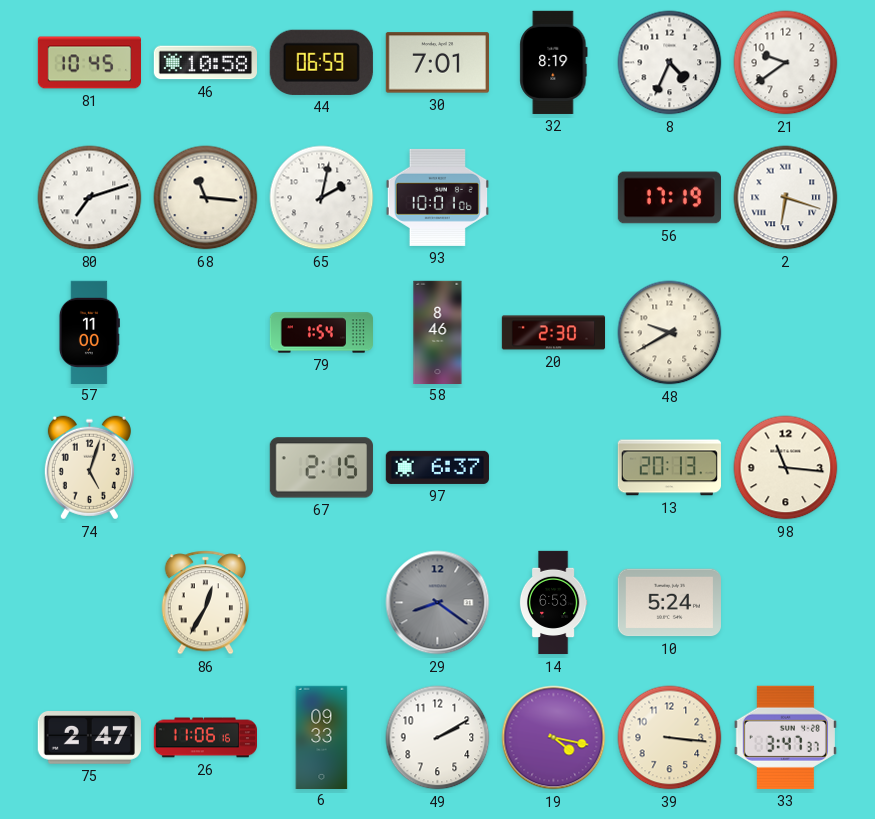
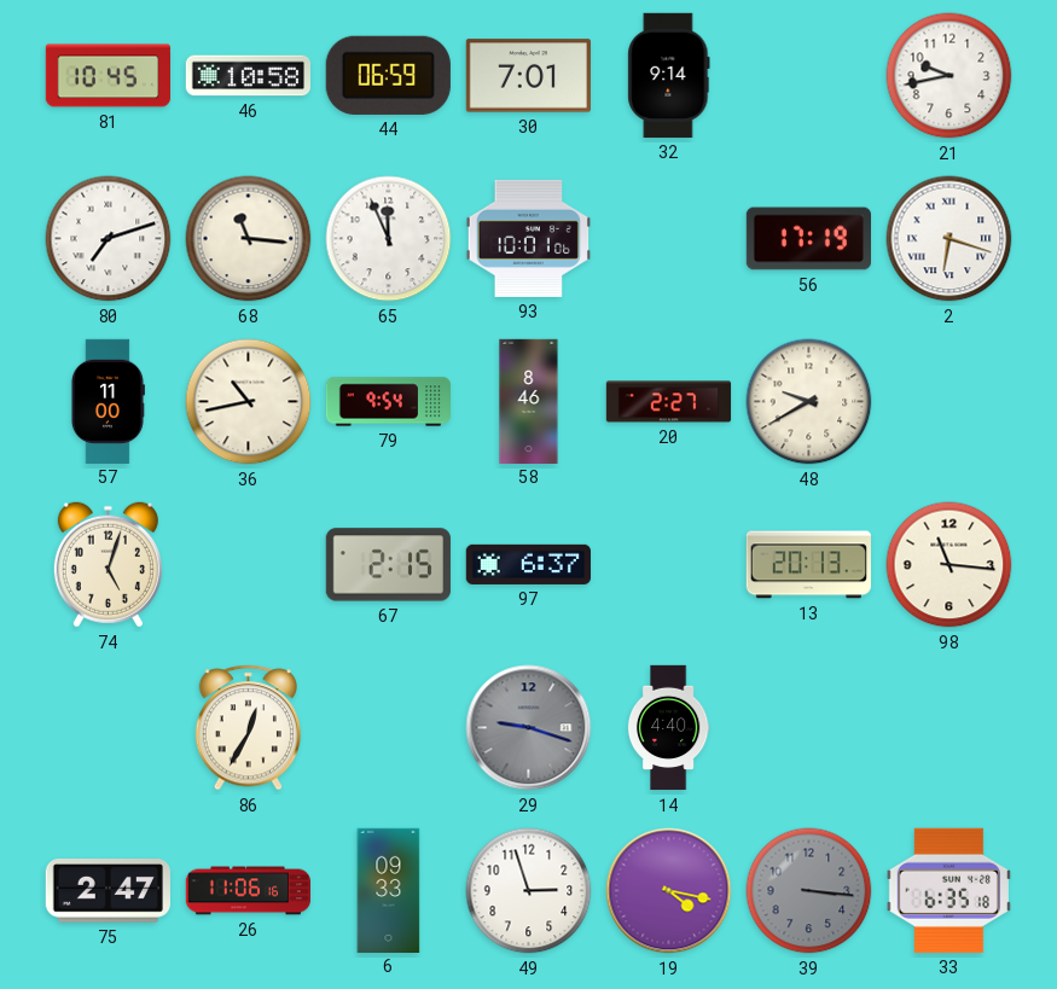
32: 8:19 -> 9:14
8: 4:34 -> none
21: 9:39 -> 9:43
65: 2:02 -> 11:56
36: none -> 10:43
79: 1:54 -> 9:54
20: 2:30 -> 2:27
29: 8:21 -> 9:18
14: 6:53 -> 4:40
10: 5:24 -> none
49: 2:10 -> 2:57
39 dial: cream -> grey
33: 3:47 -> 6:35
